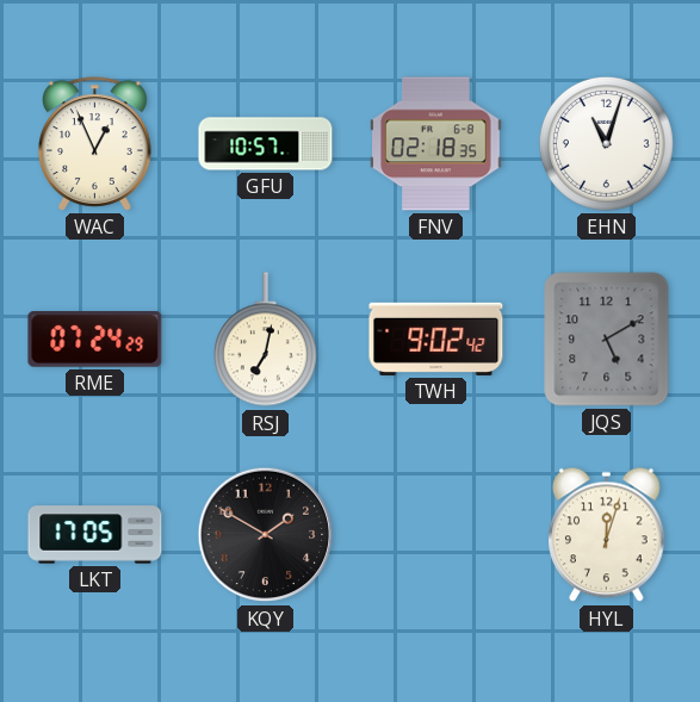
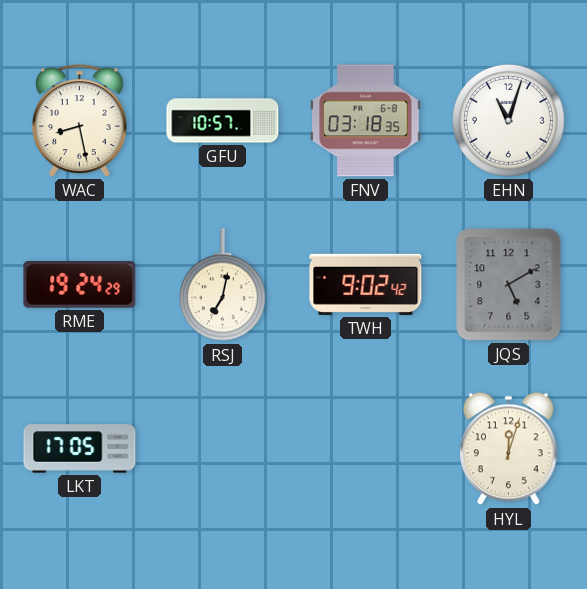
WAC: 12:56 -> 8:28
FNV: 02:18 -> 03:18
RME: 07:24 -> 19:24
KQY: 1:50 -> none
